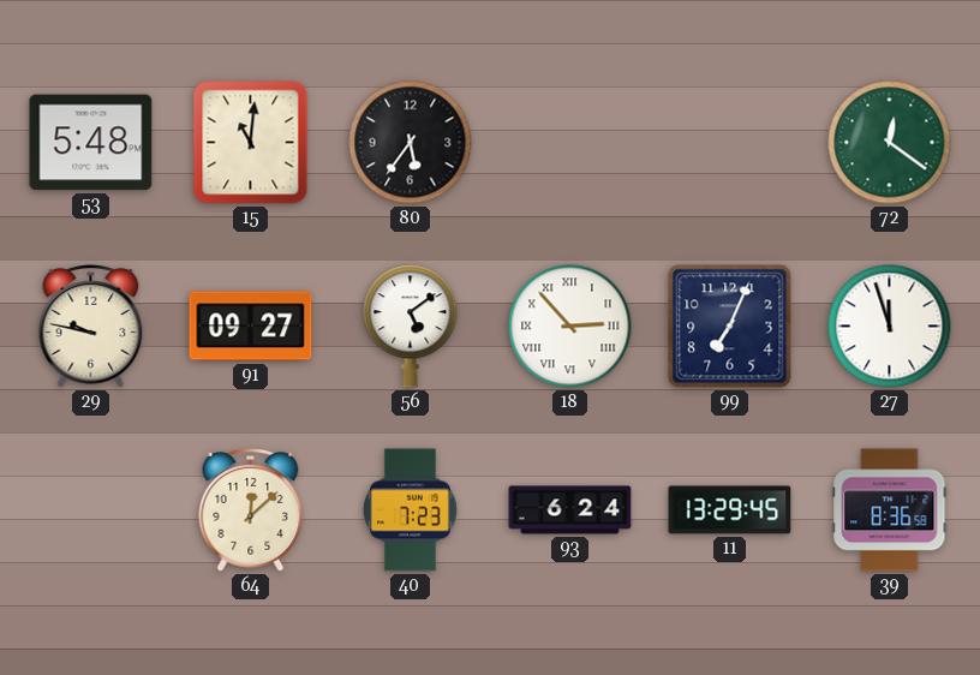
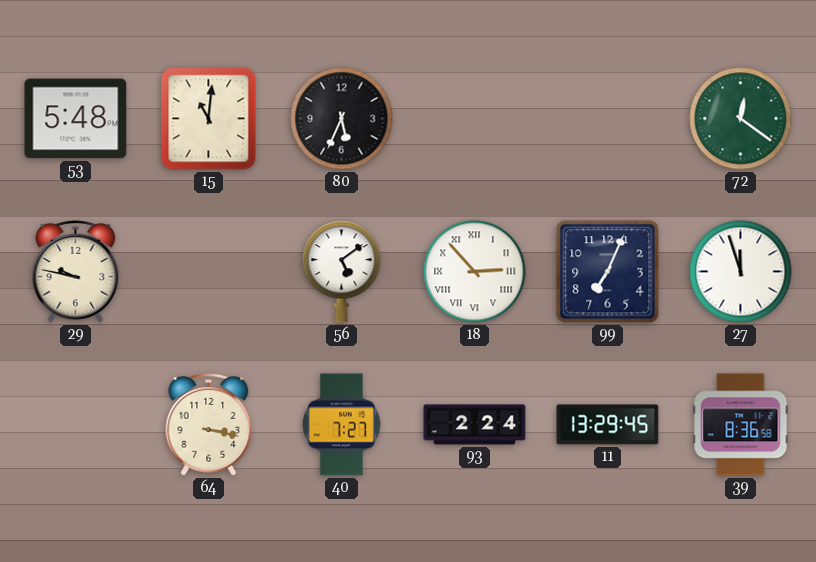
80: 5:36 -> 5:34
91: 09:27 -> none
64: 12:08 -> 3:17
40: 7:23 -> 7:27
93: 6:24 -> 2:24
